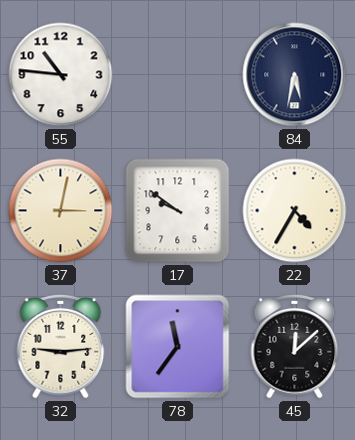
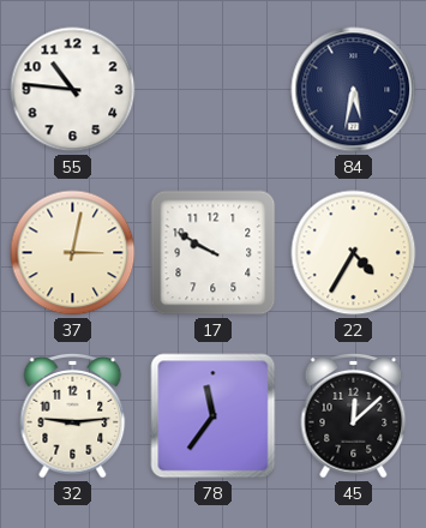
17: 9:51 -> 9:50
